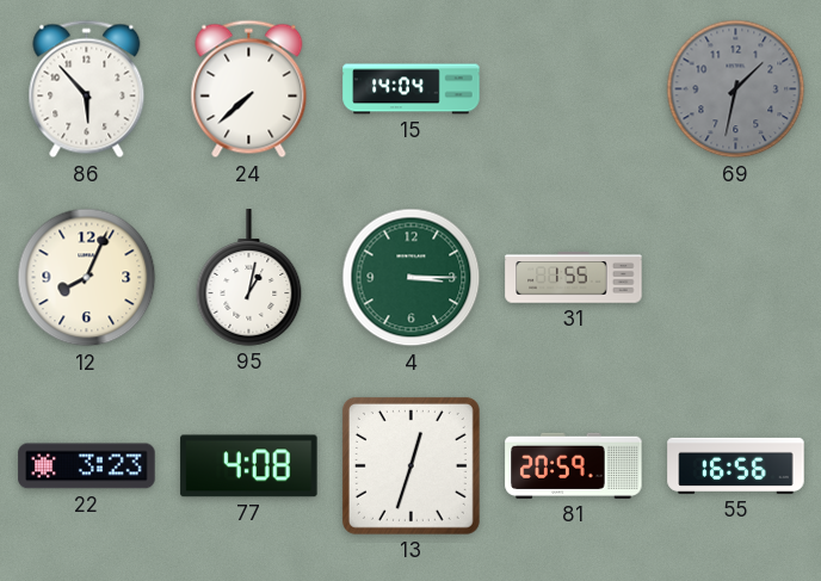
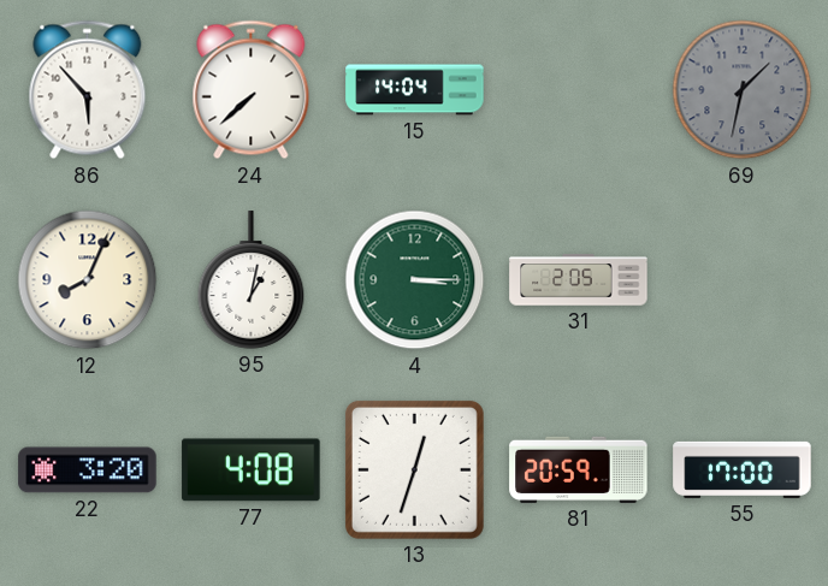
31: 1:55 -> 2:05
22: 3:23 -> 3:20
55: 16:56 -> 17:00
